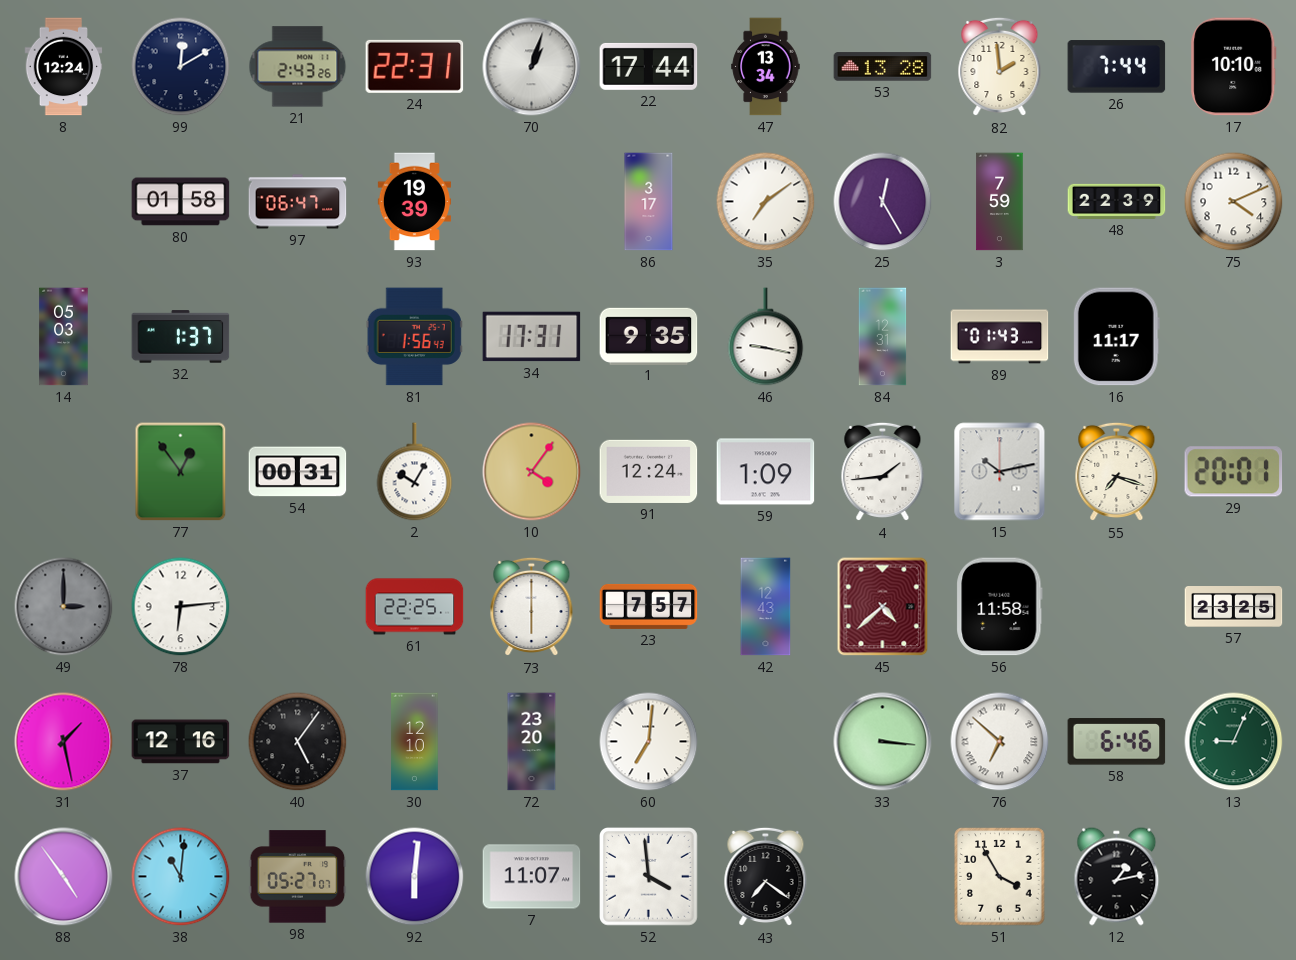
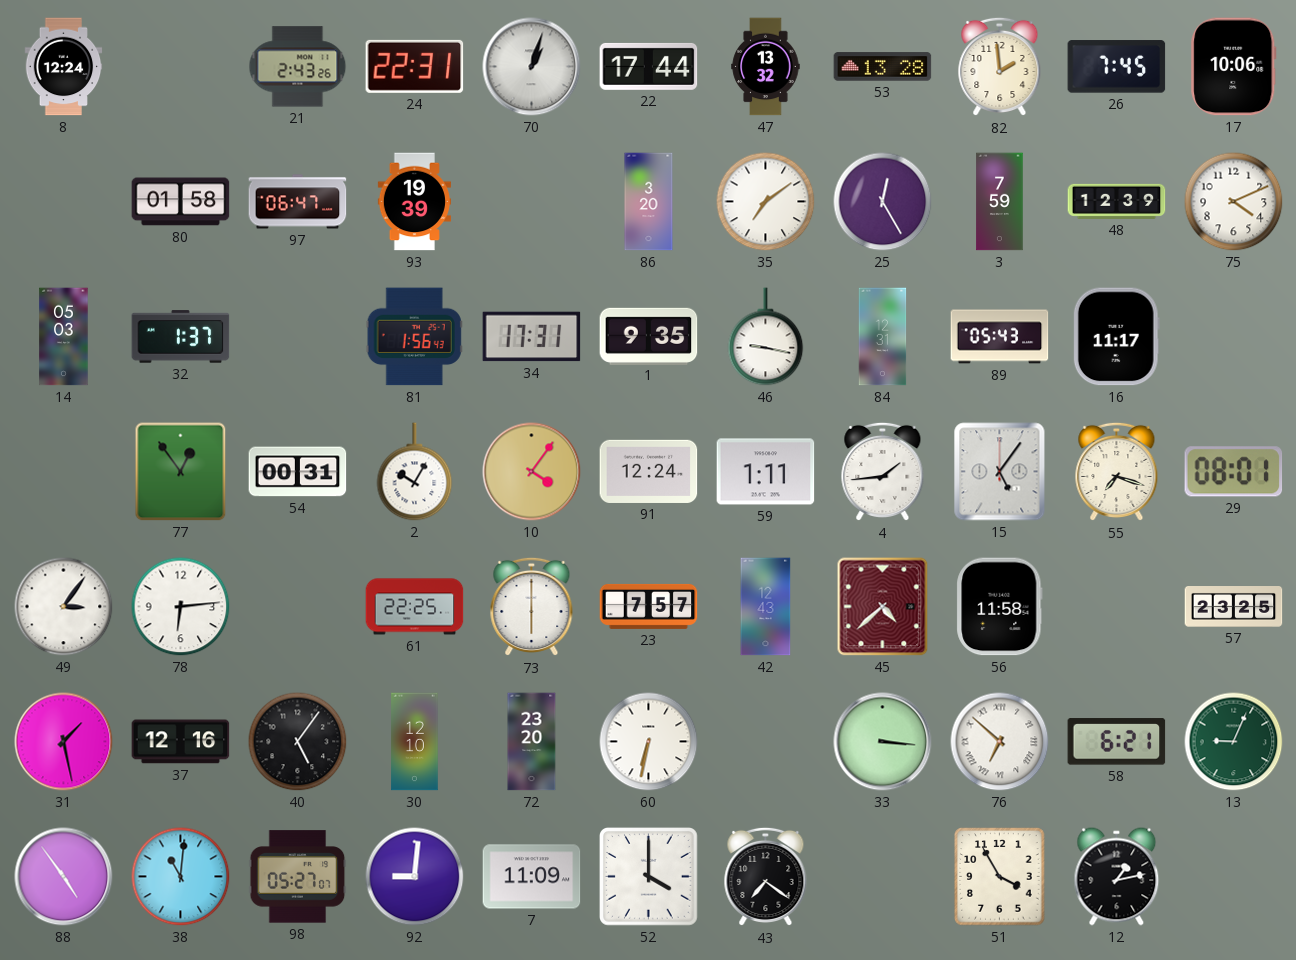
99: 12:10 -> none
47: 13:34 -> 13:32
26: 7:44 -> 7:45
17: 10:10 -> 10:06
86: 3:17 -> 3:20
48: 22:39 -> 12:39
89: 01:43 -> 05:43
59: 1:09 -> 1:11
15: 10:13 -> 5:06
29: 20:01 -> 08:01
49: 3:00 -> 3:06
49 dial: grey -> white
60: 7:01 -> 6:32
58: 6:46 -> 6:21
92: 6:01 -> 9:01
7: 11:07 -> 11:09
52: 3:59 -> 4:00
